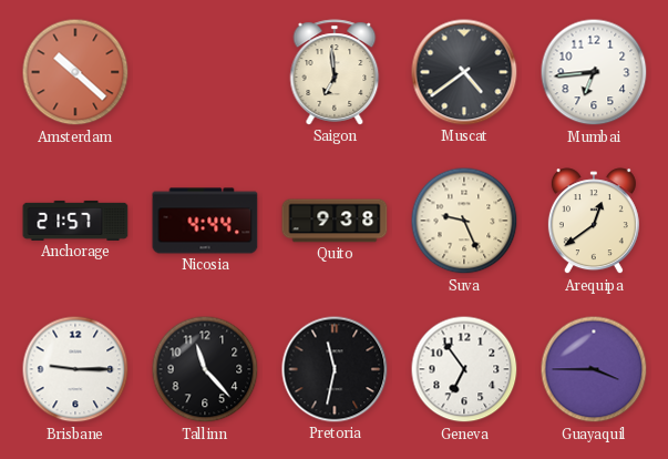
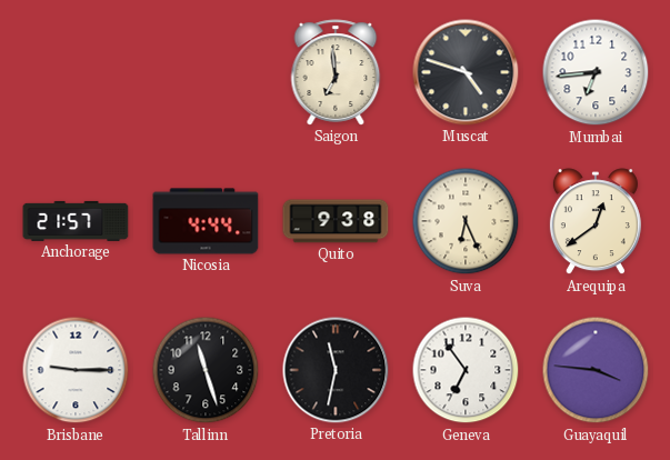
Amsterdam: 10:22 -> none
Muscat: 4:39 -> 4:48
Suva: 9:26 -> 6:26
Tallinn: 11:23 -> 11:27
Guayaquil: 3:45 -> 3:46
